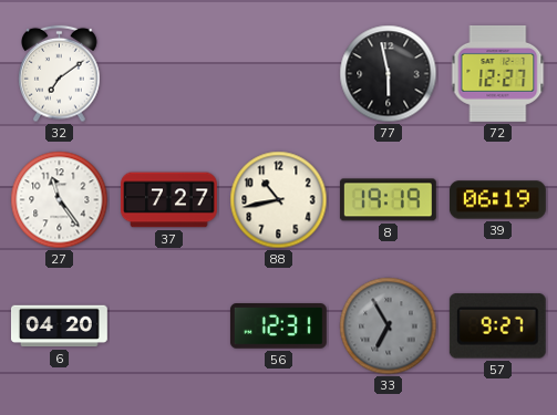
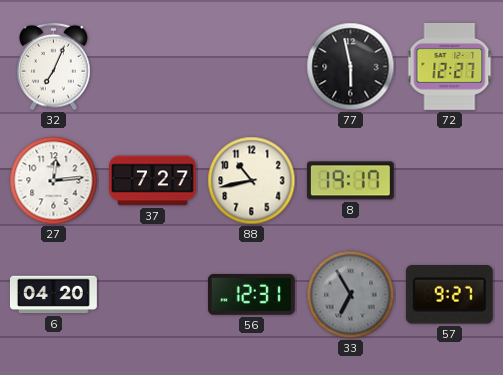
32: 7:09 -> 7:04
27: 11:24 -> 12:14
8: 19:19 -> 19:17
39: 06:19 -> none
